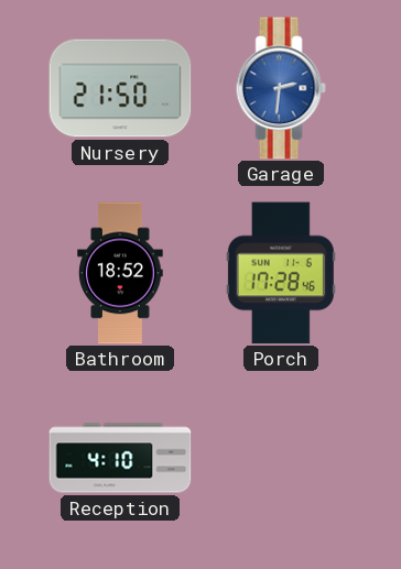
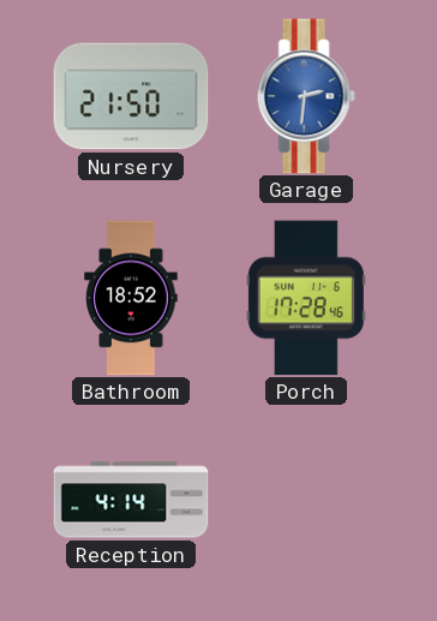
Reception: 4:10 -> 4:14
